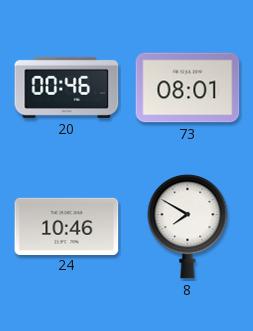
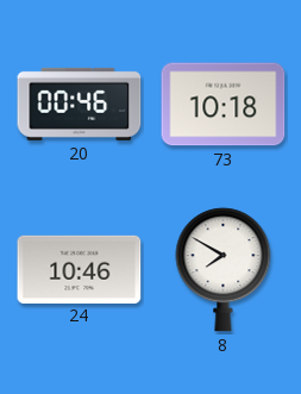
73: 08:01 -> 10:18
